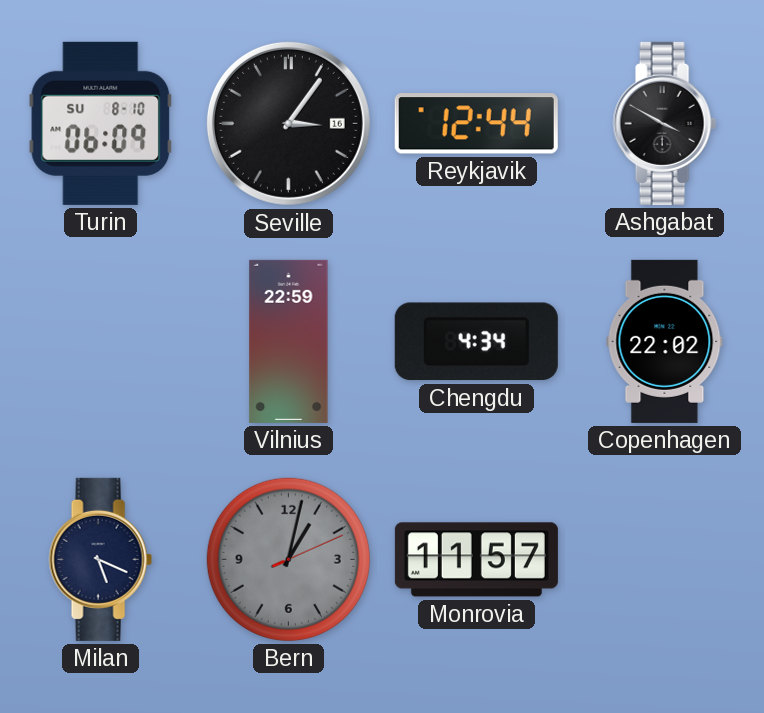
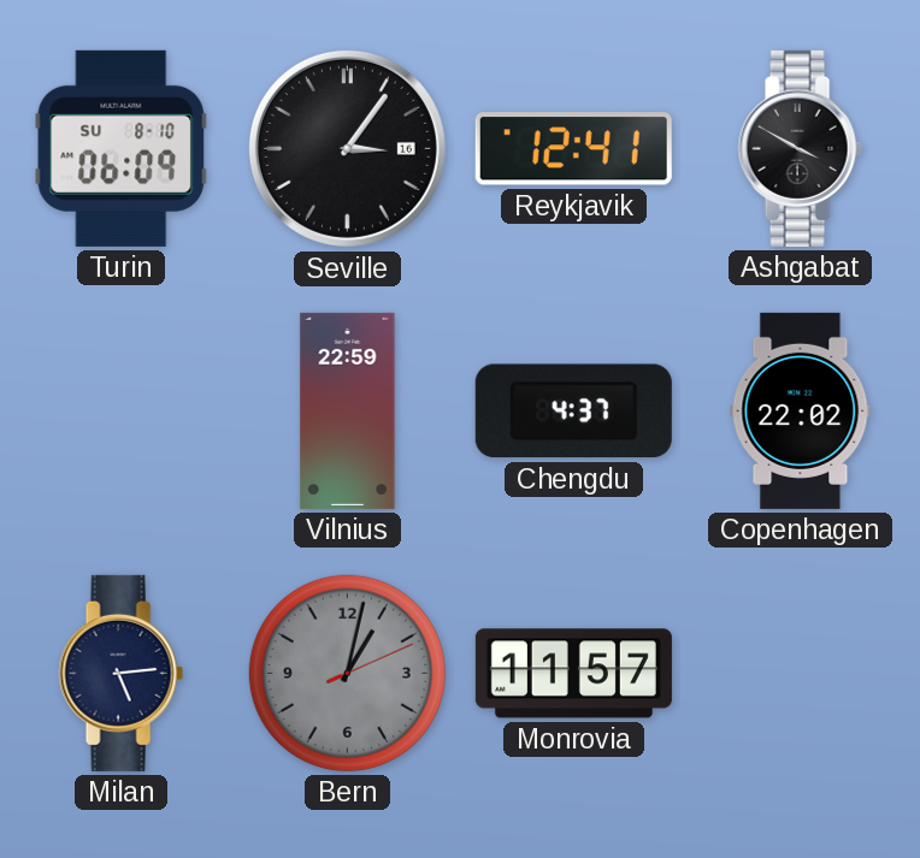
Reykjavik: 12:44 -> 12:41
Chengdu: 4:34 -> 4:37
Milan: 5:19 -> 5:14
